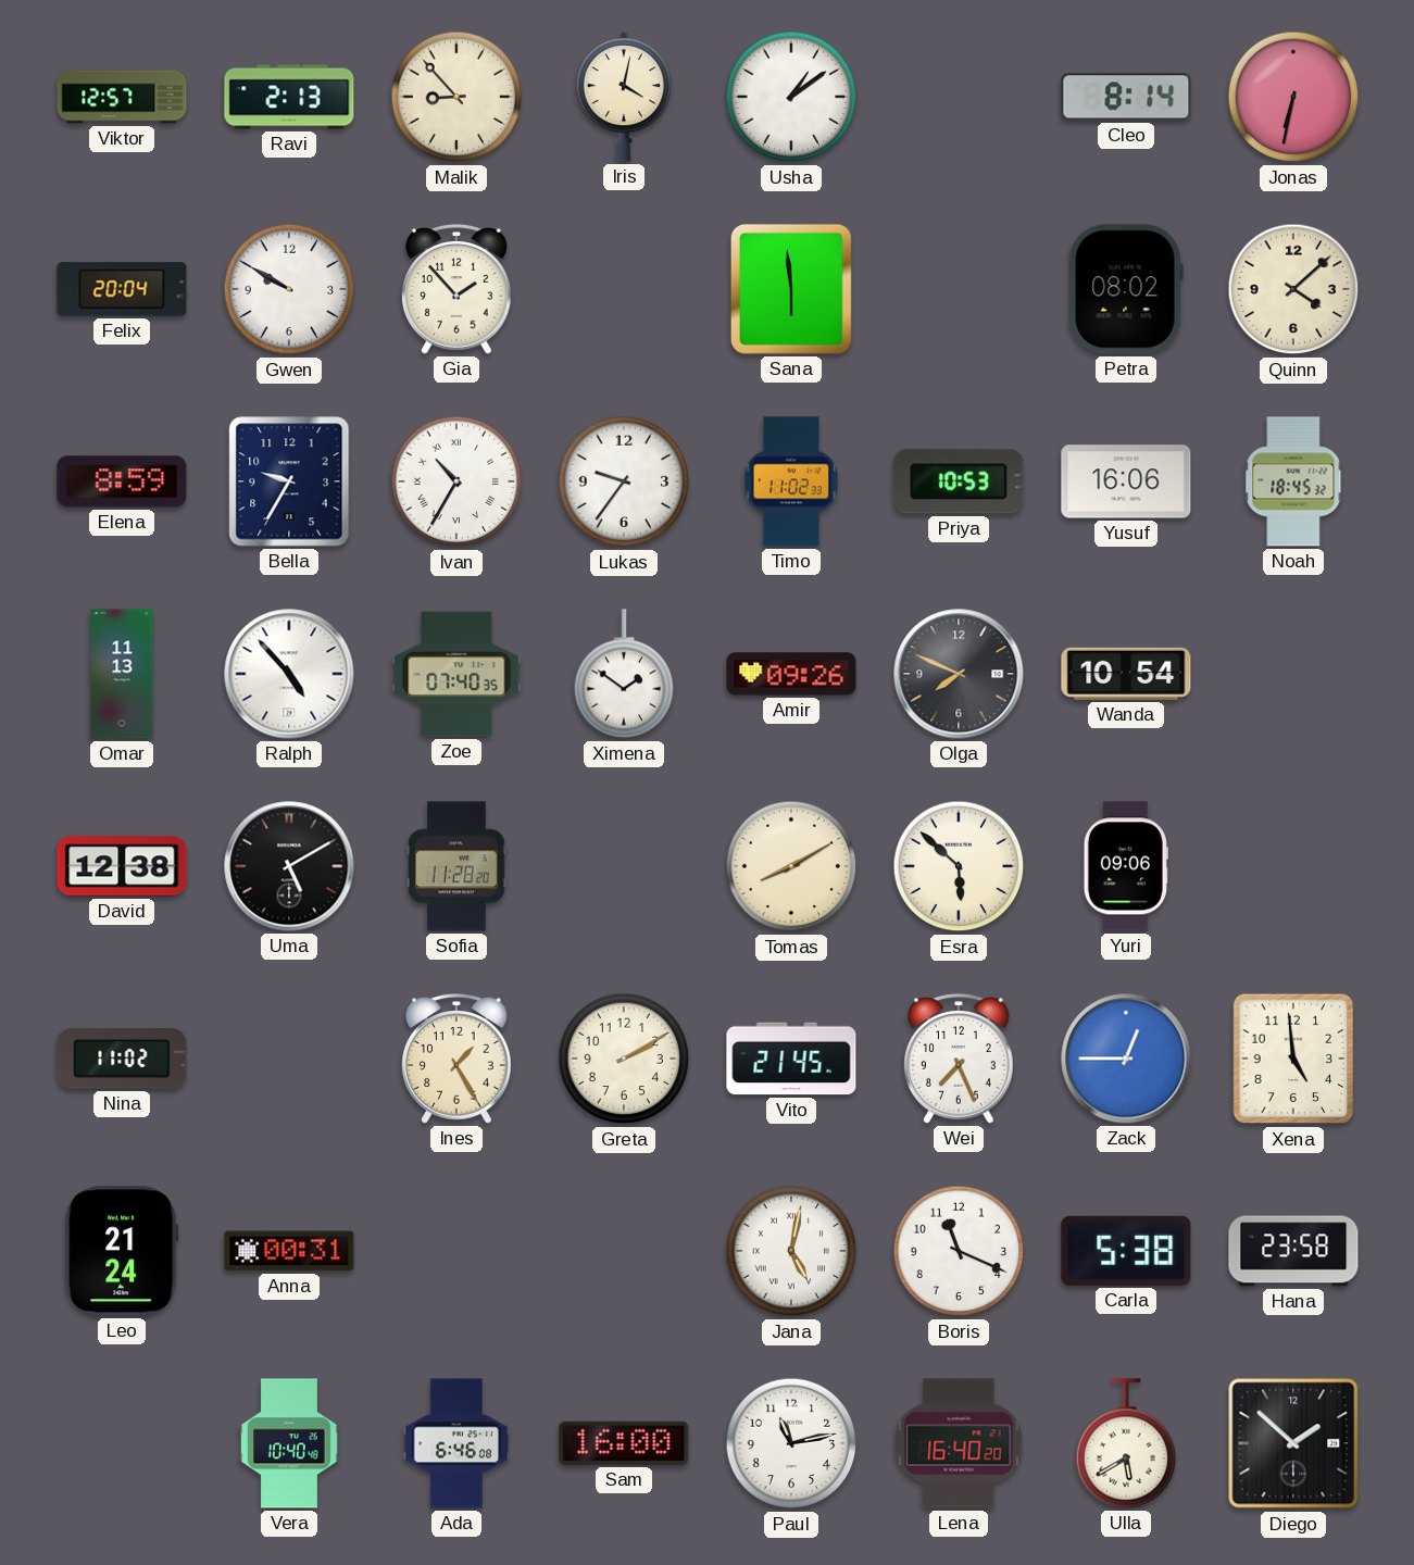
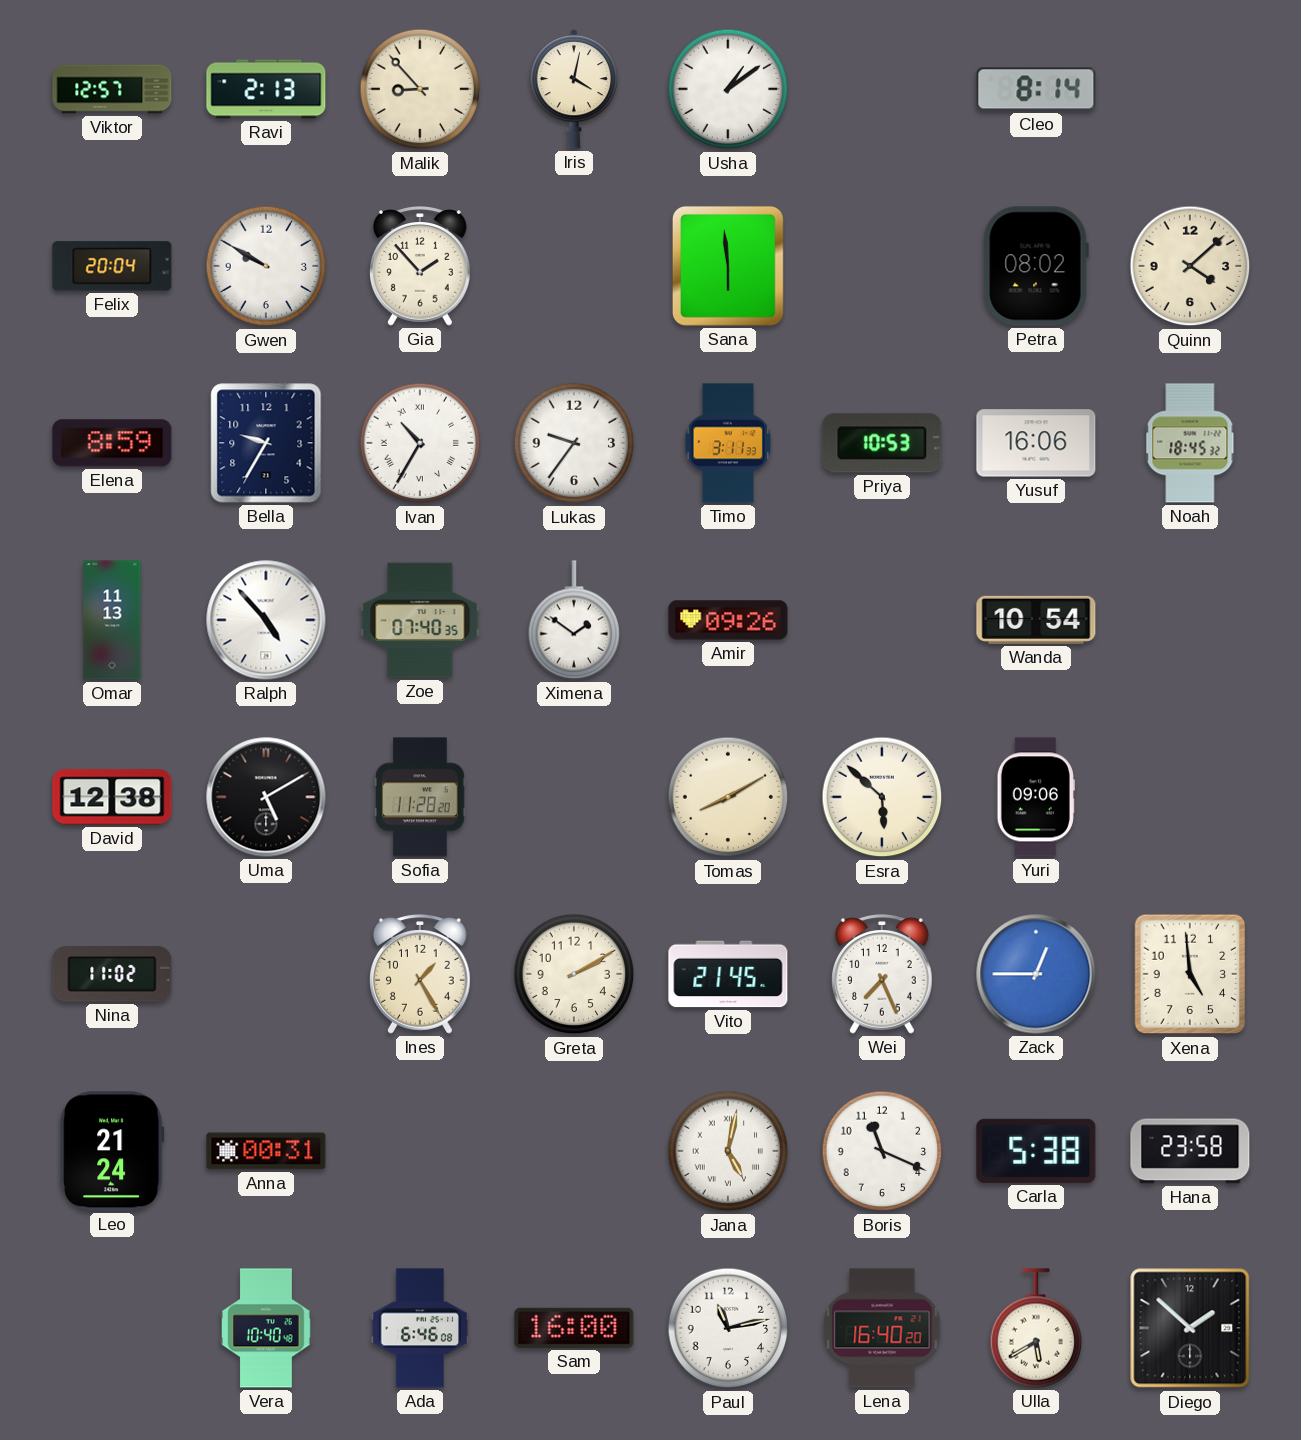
Jonas: 6:32 -> none
Timo: 11:02 -> 3:11
Olga: 7:49 -> none
